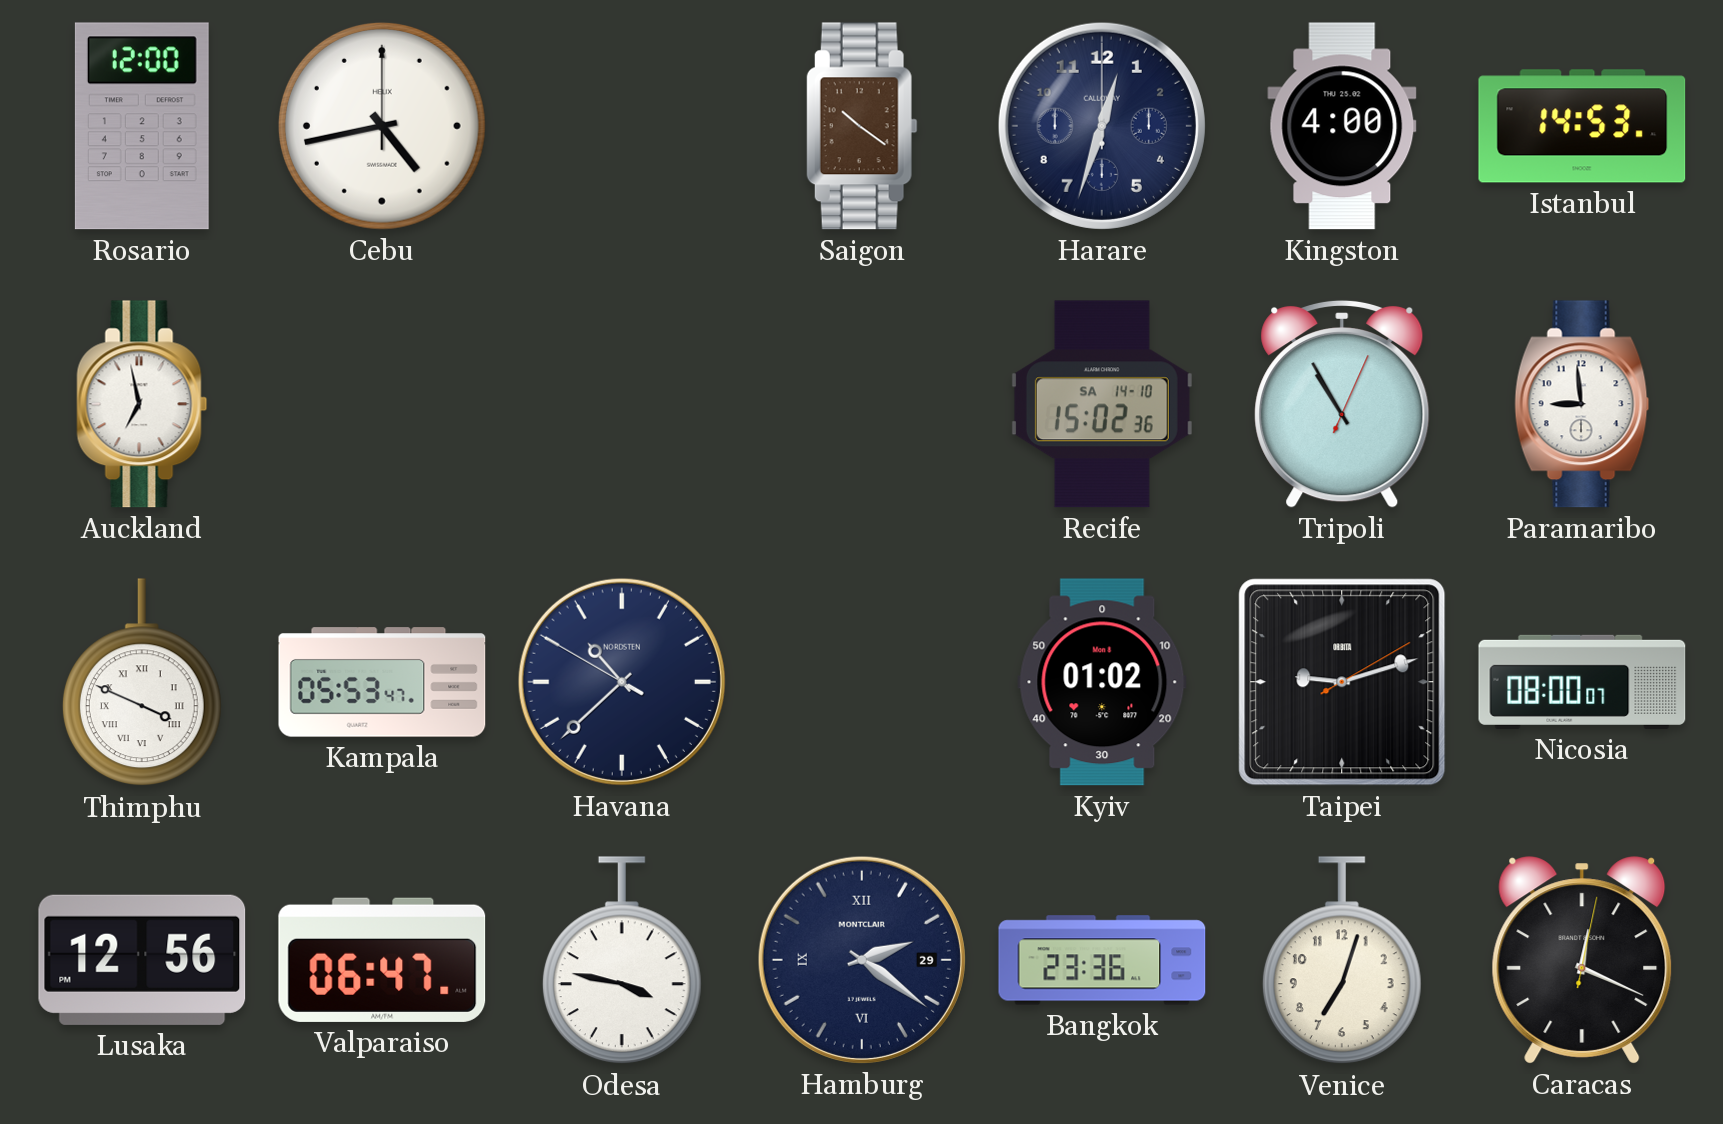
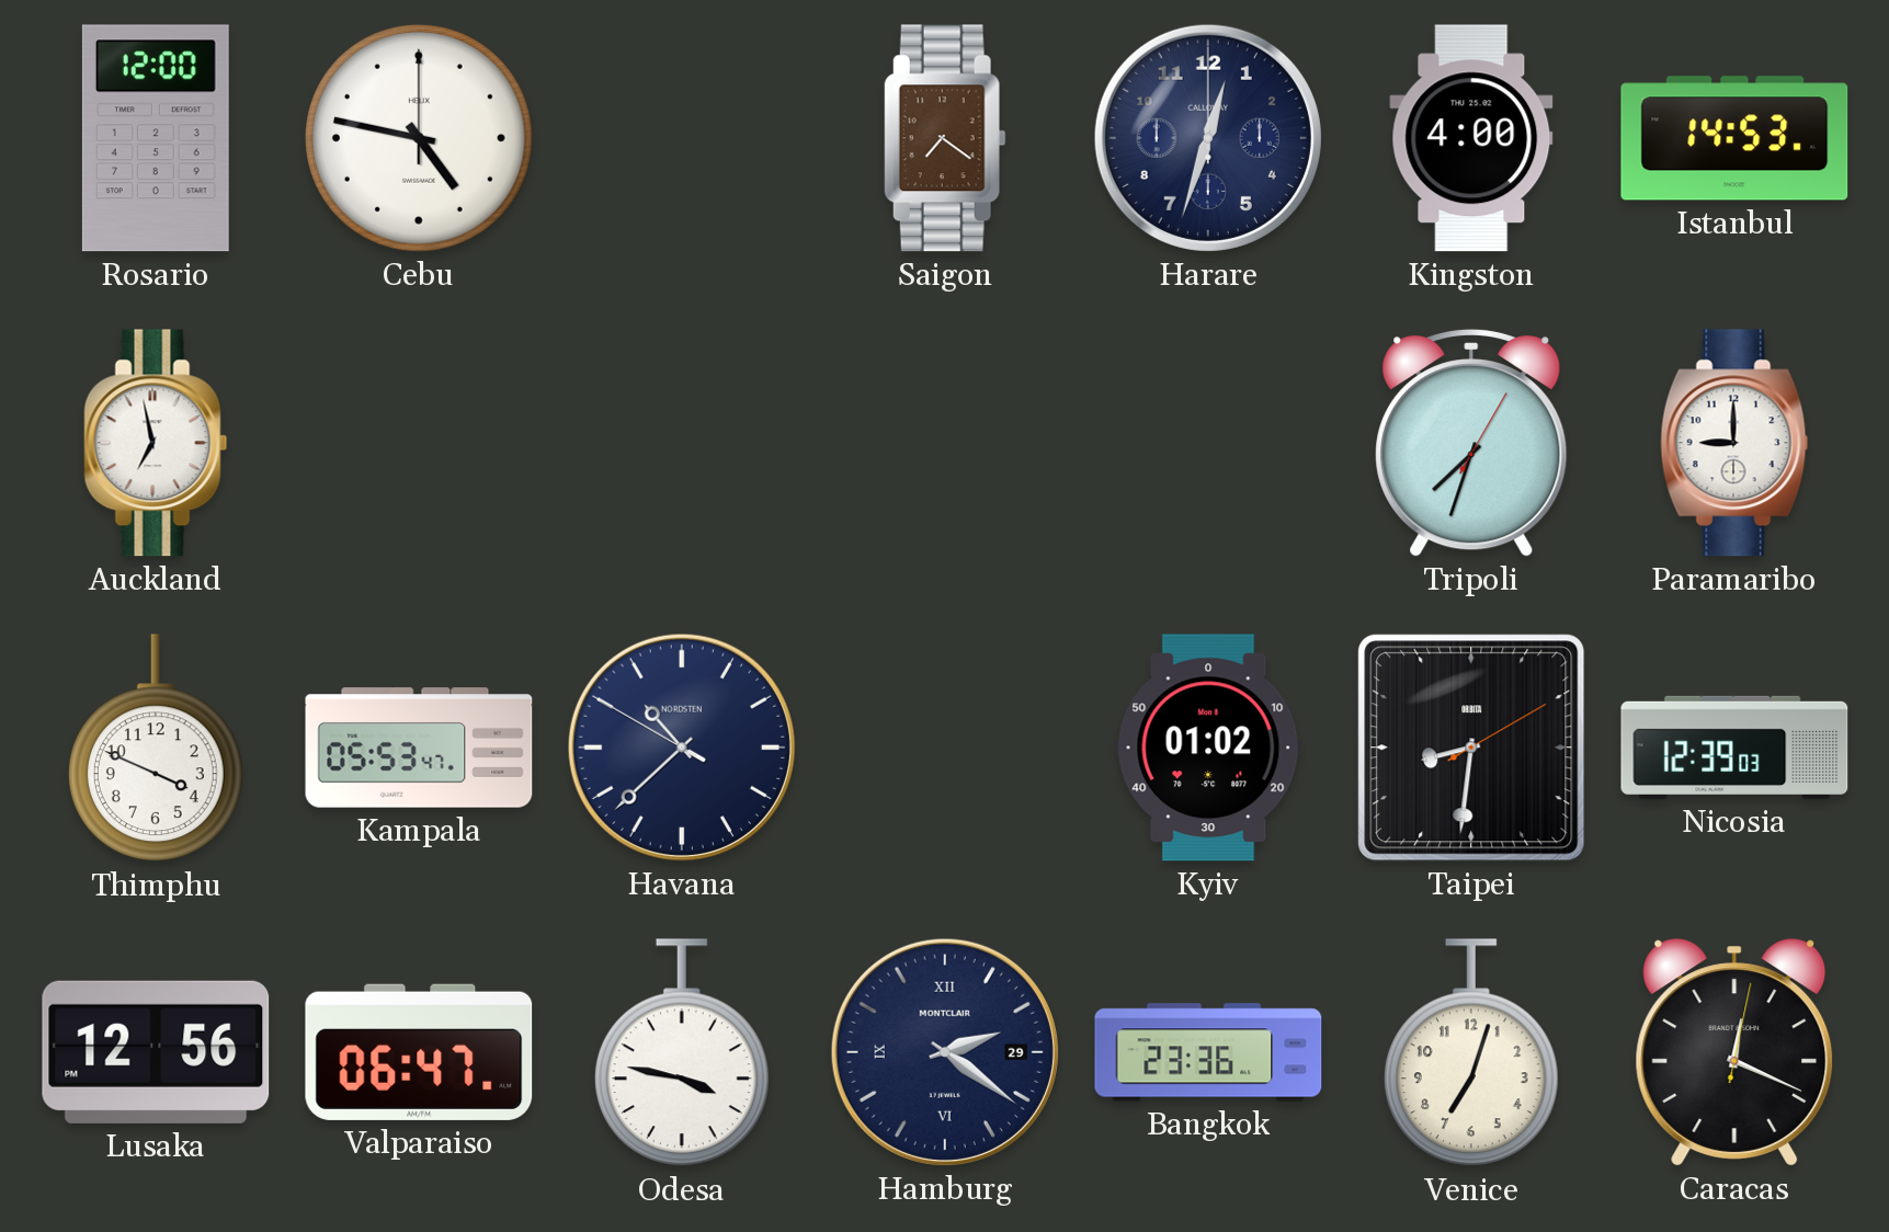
Cebu: 4:43 -> 4:47
Saigon: 10:21 -> 7:21
Recife: 15:02 -> none
Tripoli: 10:55 -> 7:33
Paramaribo: 8:59 -> 9:00
Thimphu numerals: Roman -> Arabic
Taipei: 9:12 -> 8:31
Nicosia: 08:00 -> 12:39
